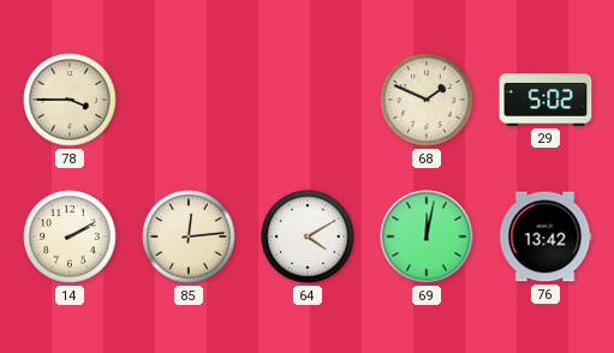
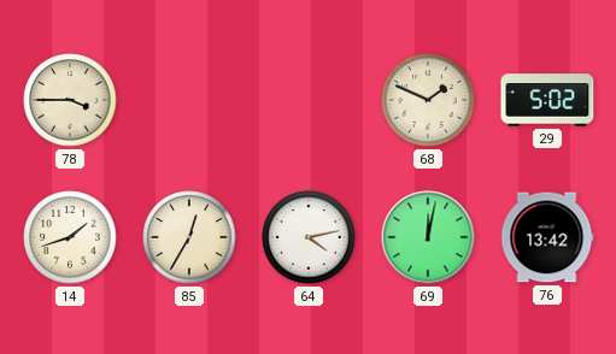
14: 2:10 -> 1:42
85: 12:14 -> 12:35
64: 4:10 -> 4:13
